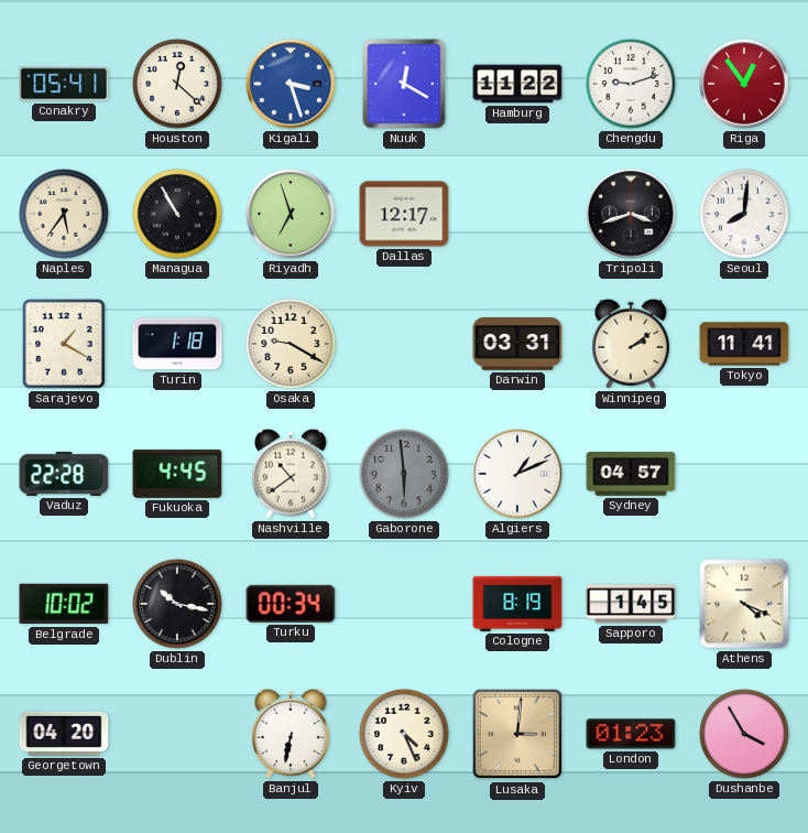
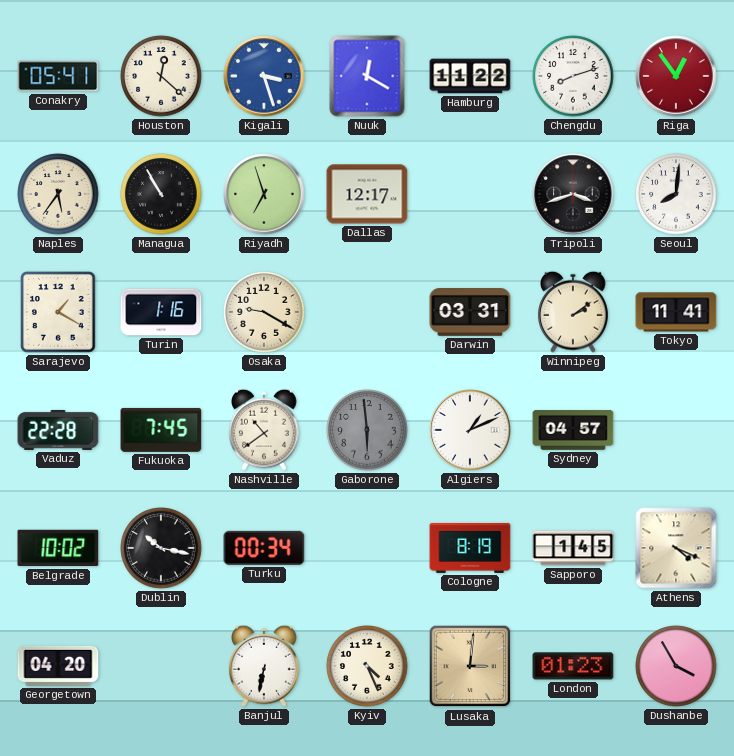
Chengdu: 9:12 -> 8:12
Turin: 1:18 -> 1:16
Fukuoka: 4:45 -> 7:45
